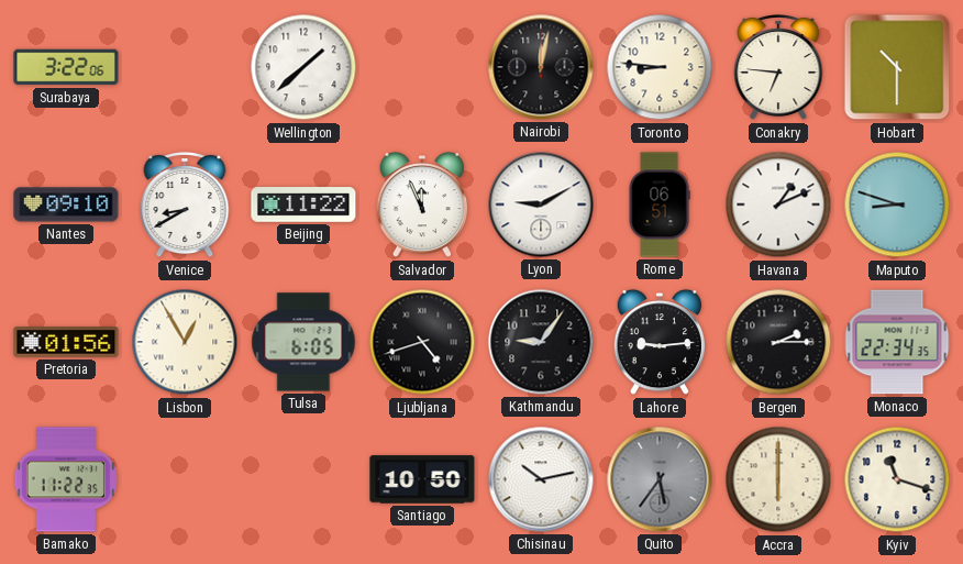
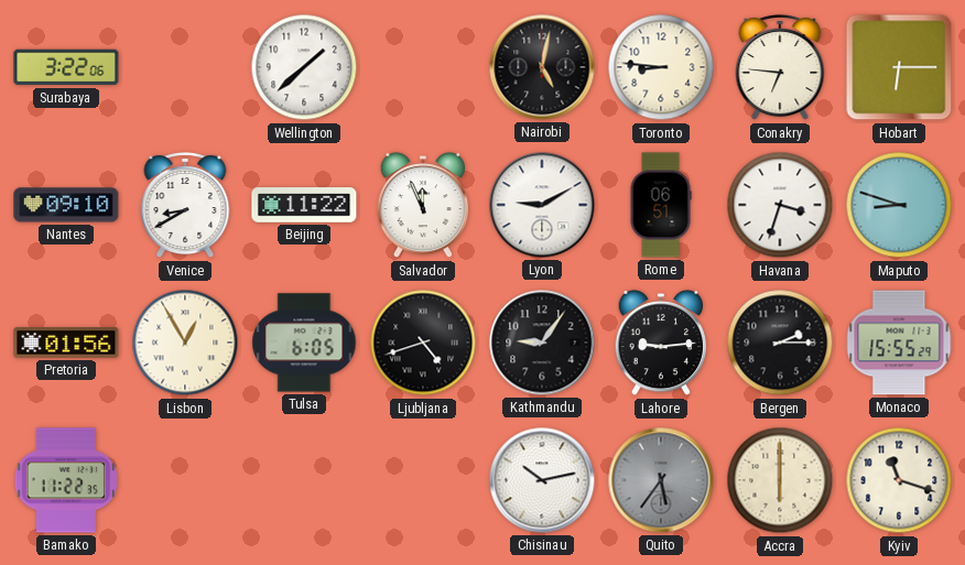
Nairobi: 12:02 -> 5:02
Hobart: 10:30 -> 6:15
Havana: 1:11 -> 3:33
Monaco: 22:34 -> 15:55
Santiago: 10:50 -> none
